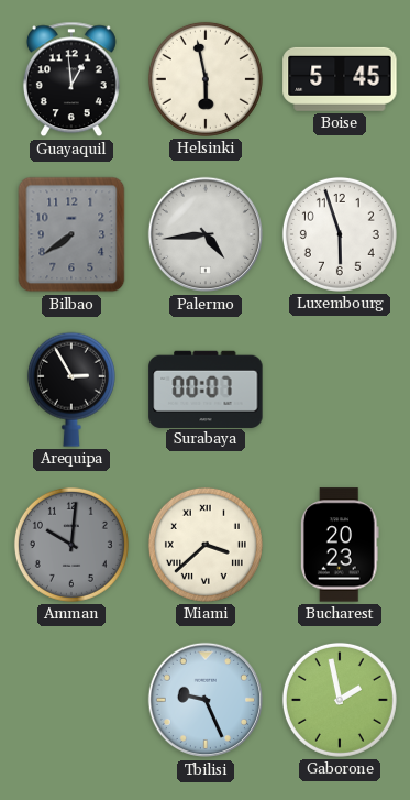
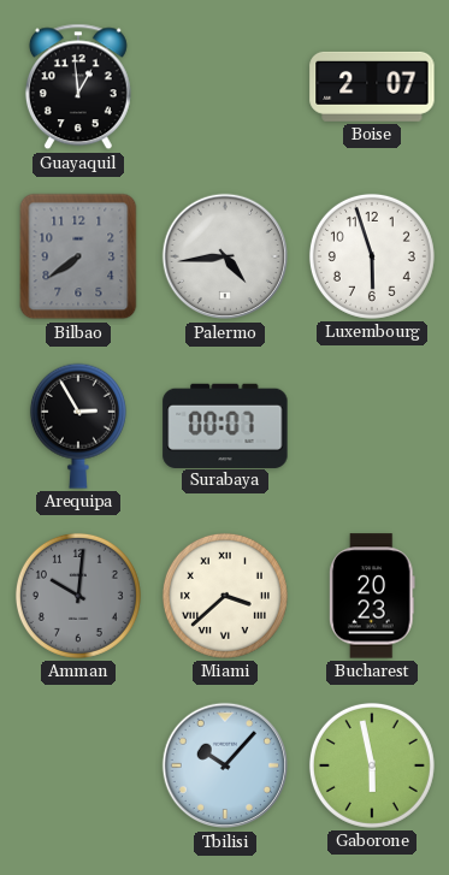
Helsinki: 5:58 -> none
Boise: 5:45 -> 2:07
Tbilisi: 9:26 -> 10:07
Gaborone: 1:58 -> 5:58
